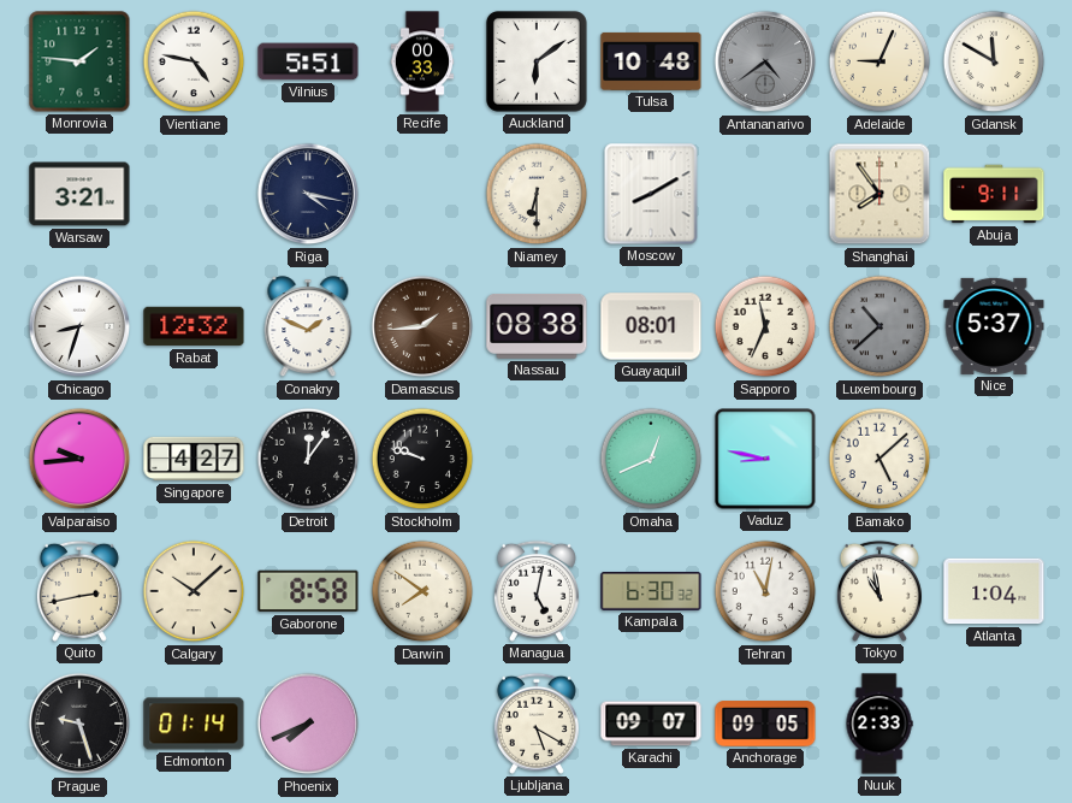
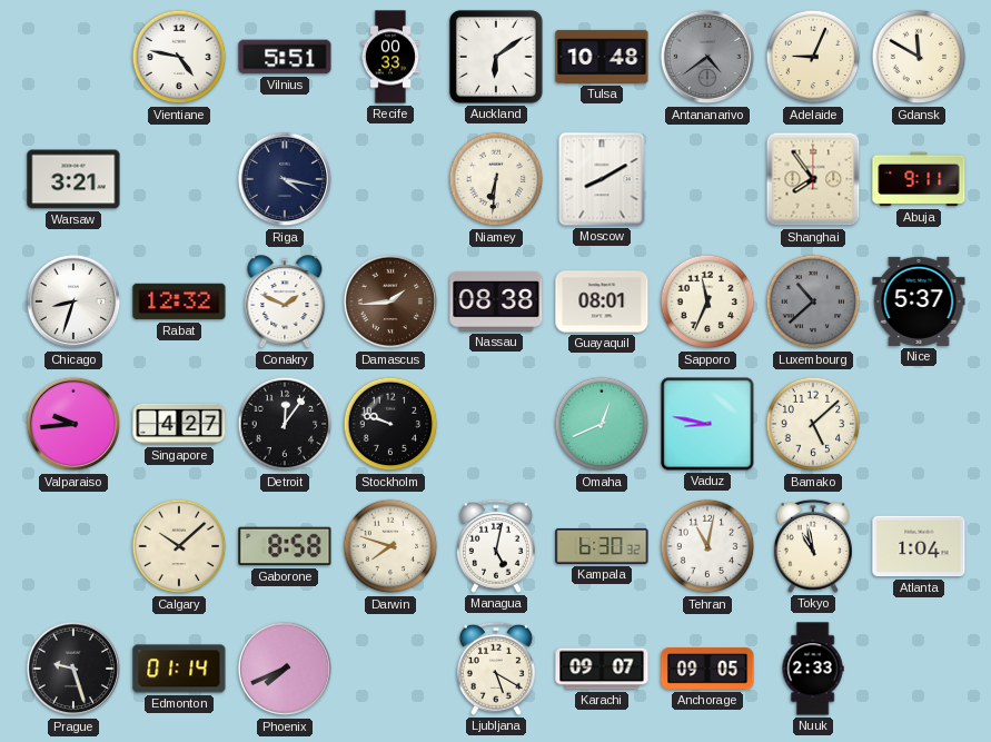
Monrovia: 1:46 -> none
Niamey: 6:30 -> 6:31
Quito: 2:43 -> none
Darwin: 7:51 -> 7:48
